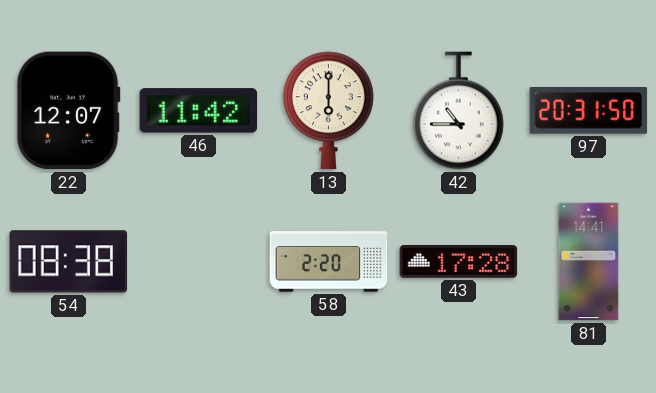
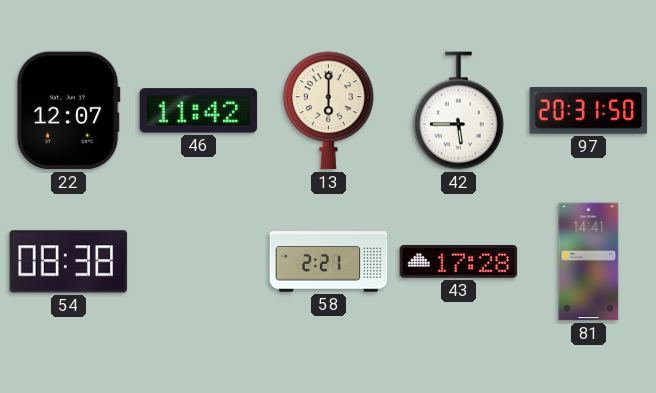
42: 10:45 -> 5:45
58: 2:20 -> 2:21
